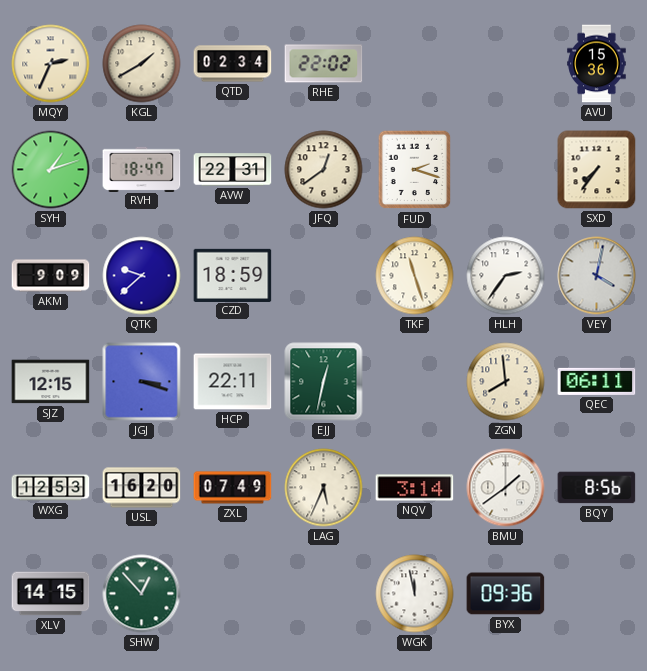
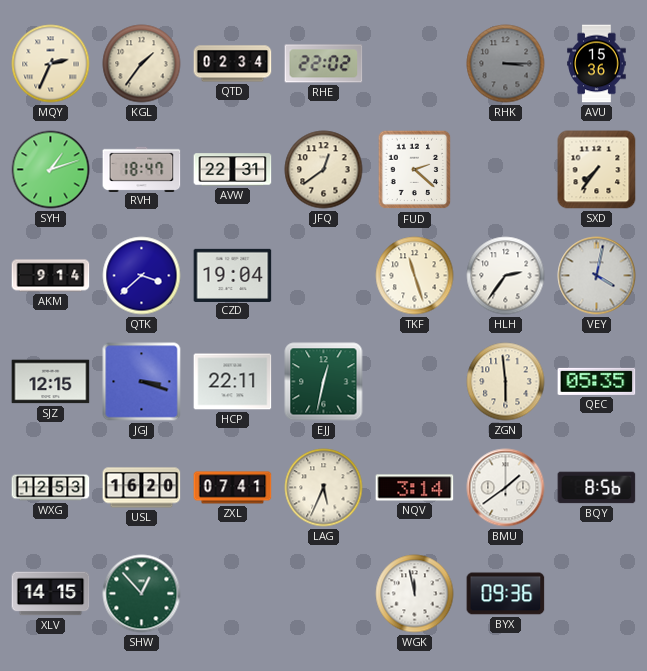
KGL: 1:40 -> 1:36
RHK: none -> 3:15
FUD: 2:18 -> 2:22
AKM: 9:09 -> 9:14
QTK: 9:38 -> 3:38
CZD: 18:59 -> 19:04
ZGN: 7:59 -> 5:59
QEC: 06:11 -> 05:35
ZXL: 07:49 -> 07:41
